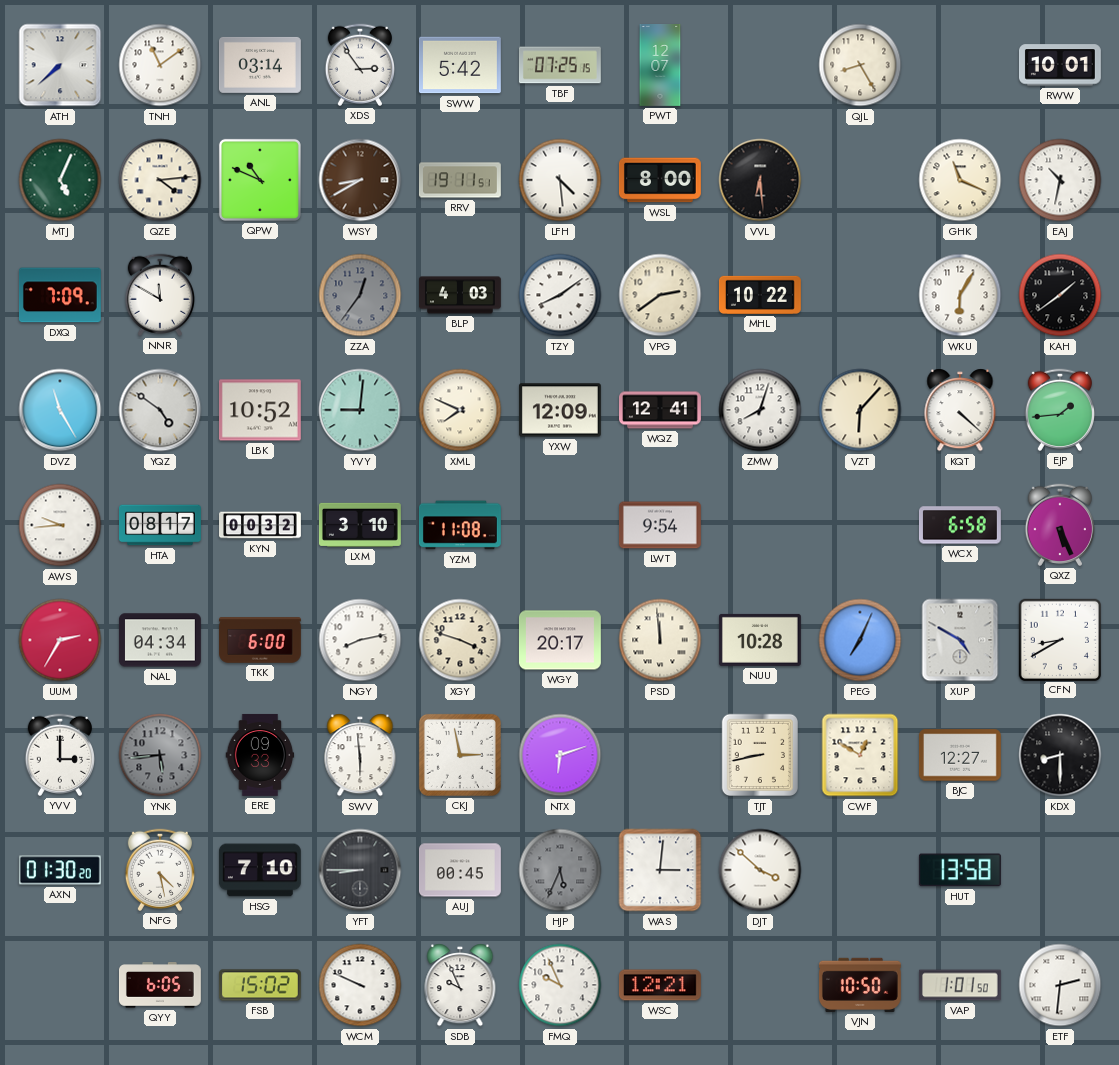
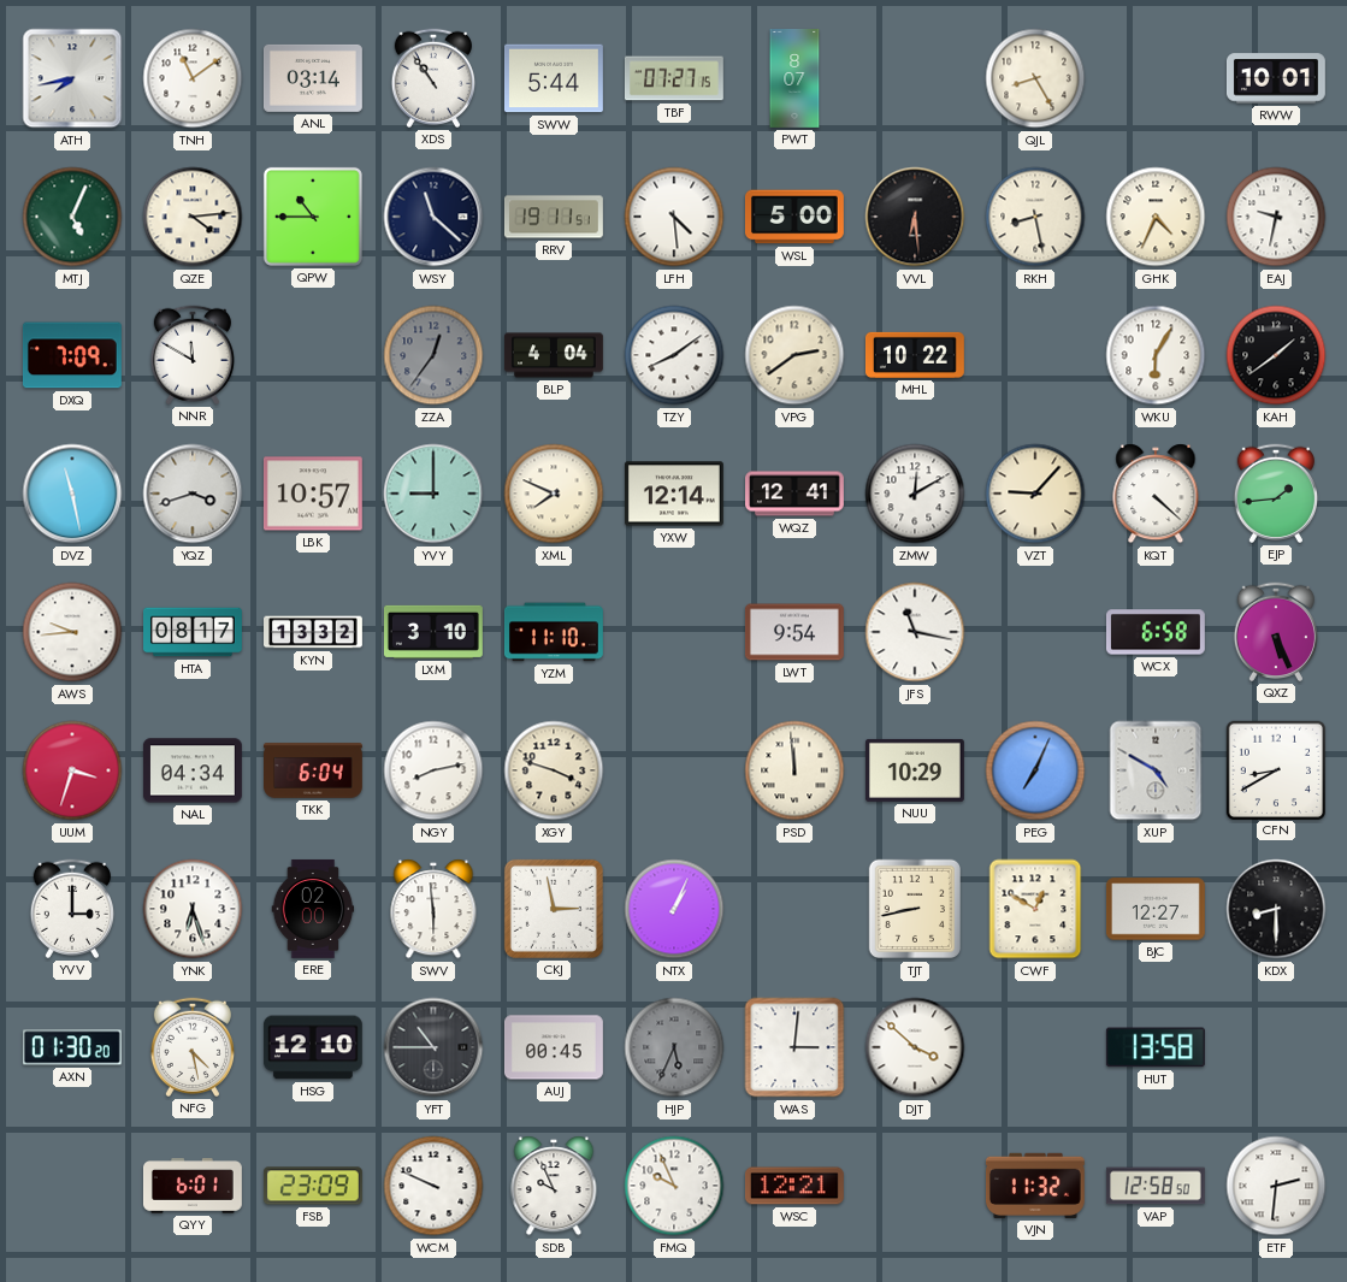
ATH: 7:38 -> 7:43
XDS: 2:54 -> 10:54
SWW: 5:42 -> 5:44
TBF: 07:25 -> 07:27
PWT: 12:07 -> 8:07
QPW: 10:49 -> 10:45
WSY: 8:40 -> 11:22
WSY dial: brown -> navy
WSL: 8:00 -> 5:00
RKH: none -> 8:28
GHK: 11:19 -> 4:34
EAJ: 10:32 -> 9:32
BLP: 4:03 -> 4:04
DVZ: 11:25 -> 11:28
YQZ: 4:51 -> 3:42
LBK: 10:52 -> 10:57
YVY: 9:01 -> 9:00
YXW: 12:09 -> 12:14
ZMW: 8:03 -> 12:10
VZT: 6:07 -> 9:07
KYN: 00:32 -> 13:32
YZM: 11:08 -> 11:10
JFS: none -> 11:17
UUM: 2:35 -> 3:33
TKK: 6:00 -> 6:04
WGY: 20:17 -> none
NUU: 10:28 -> 10:29
YNK: 5:44 -> 6:27
YNK dial: grey -> white
ERE: 09:33 -> 02:00
NTX: 6:12 -> 1:04
HSG: 7:10 -> 12:10
YFT: 8:45 -> 10:45
QYY: 6:05 -> 6:01
FSB: 15:02 -> 23:09
VJN: 10:50 -> 11:32
VAP: 1:01 -> 12:58
